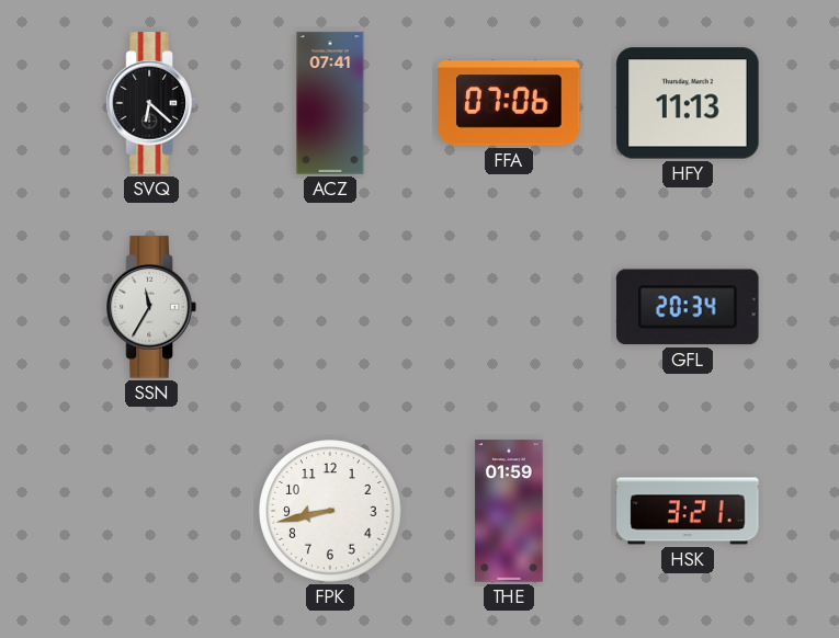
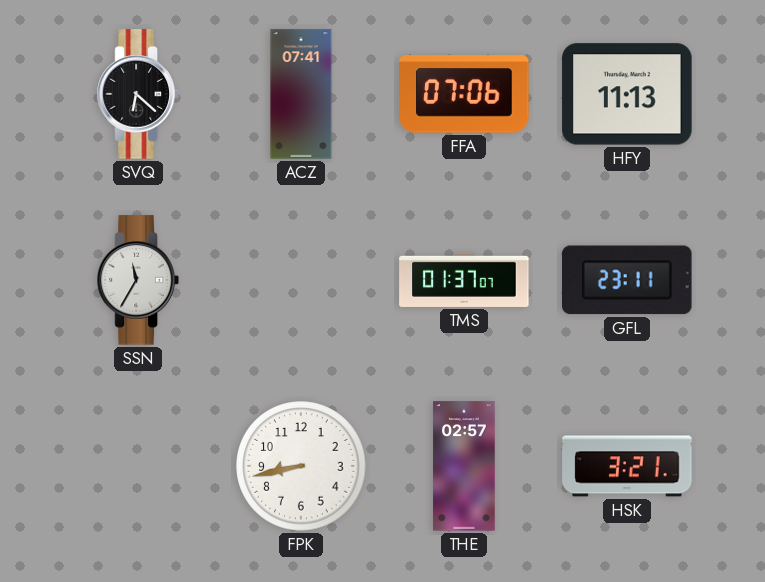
TMS: none -> 01:37
GFL: 20:34 -> 23:11
THE: 01:59 -> 02:57
